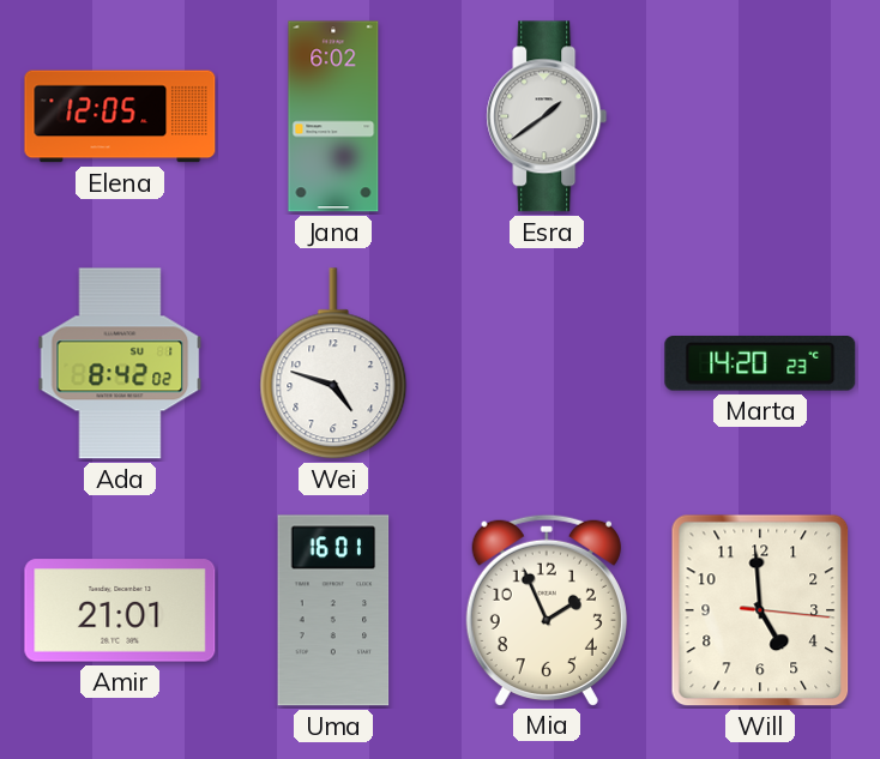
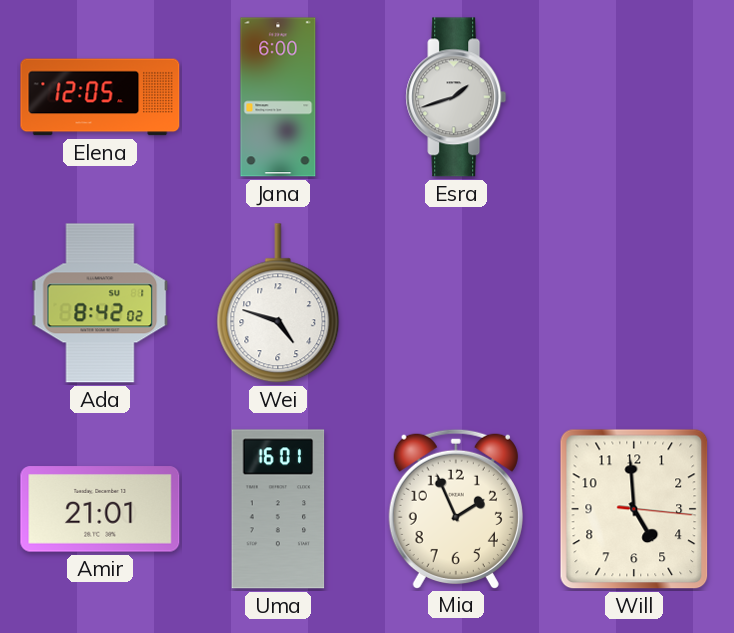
Jana: 6:02 -> 6:00
Esra: 1:39 -> 1:42
Marta: 14:20 -> none
